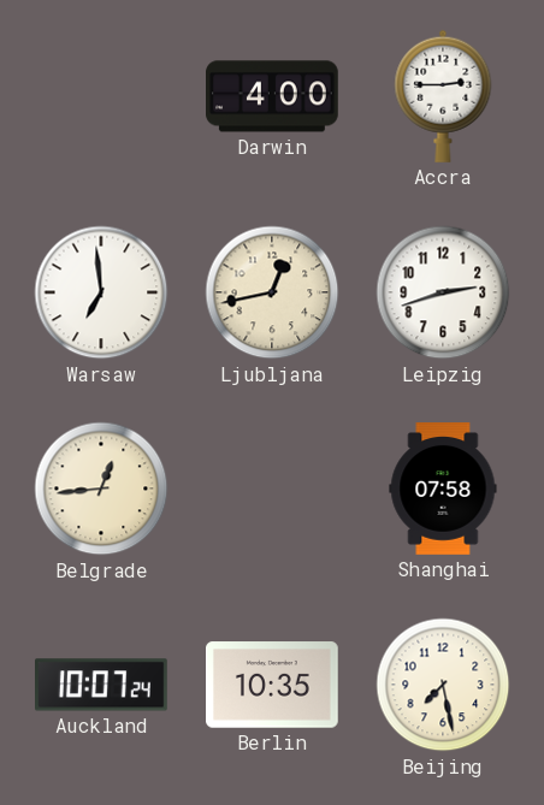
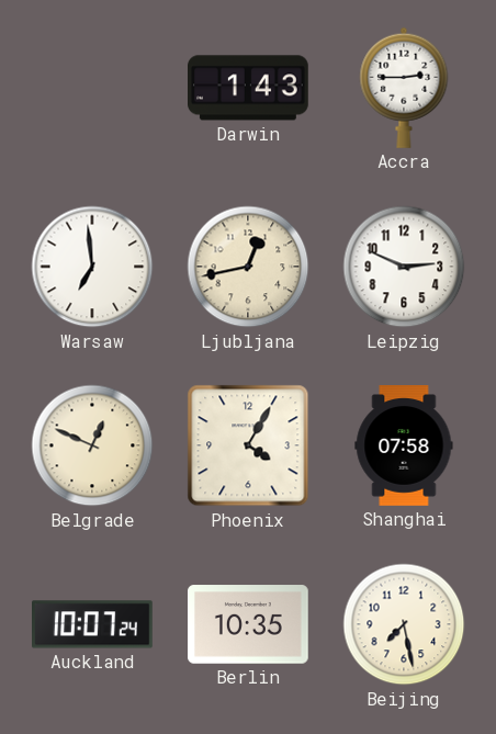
Darwin: 4:00 -> 1:43
Leipzig: 2:42 -> 2:49
Belgrade: 12:44 -> 12:49
Phoenix: none -> 4:05
